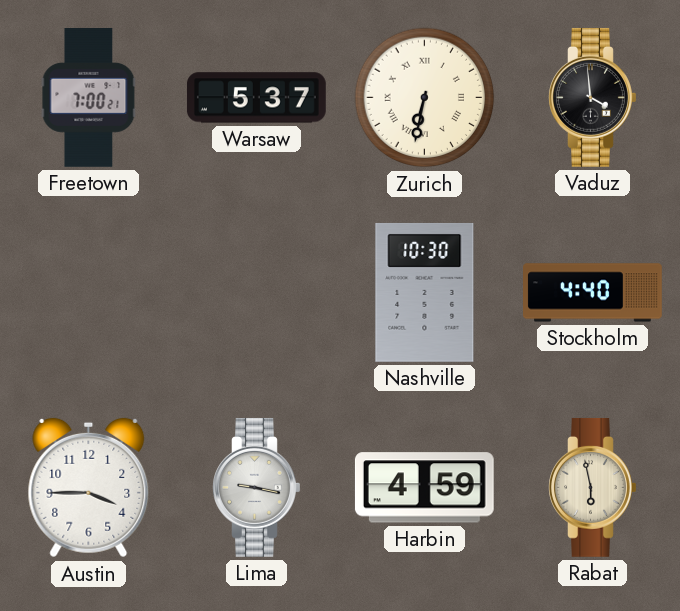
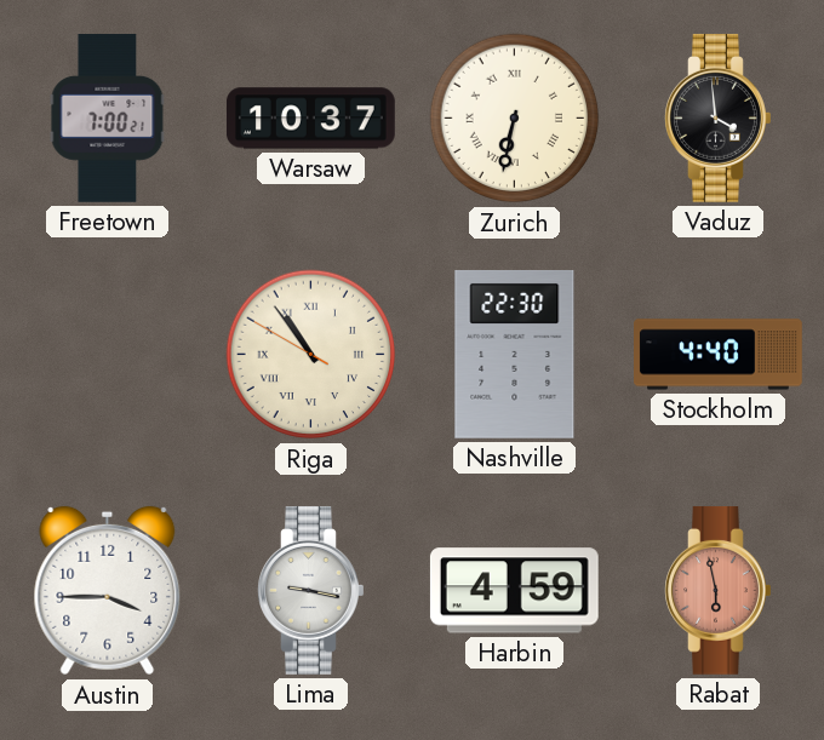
Warsaw: 5:37 -> 10:37
Riga: none -> 10:53
Nashville: 10:30 -> 22:30
Rabat dial: cream -> salmon
